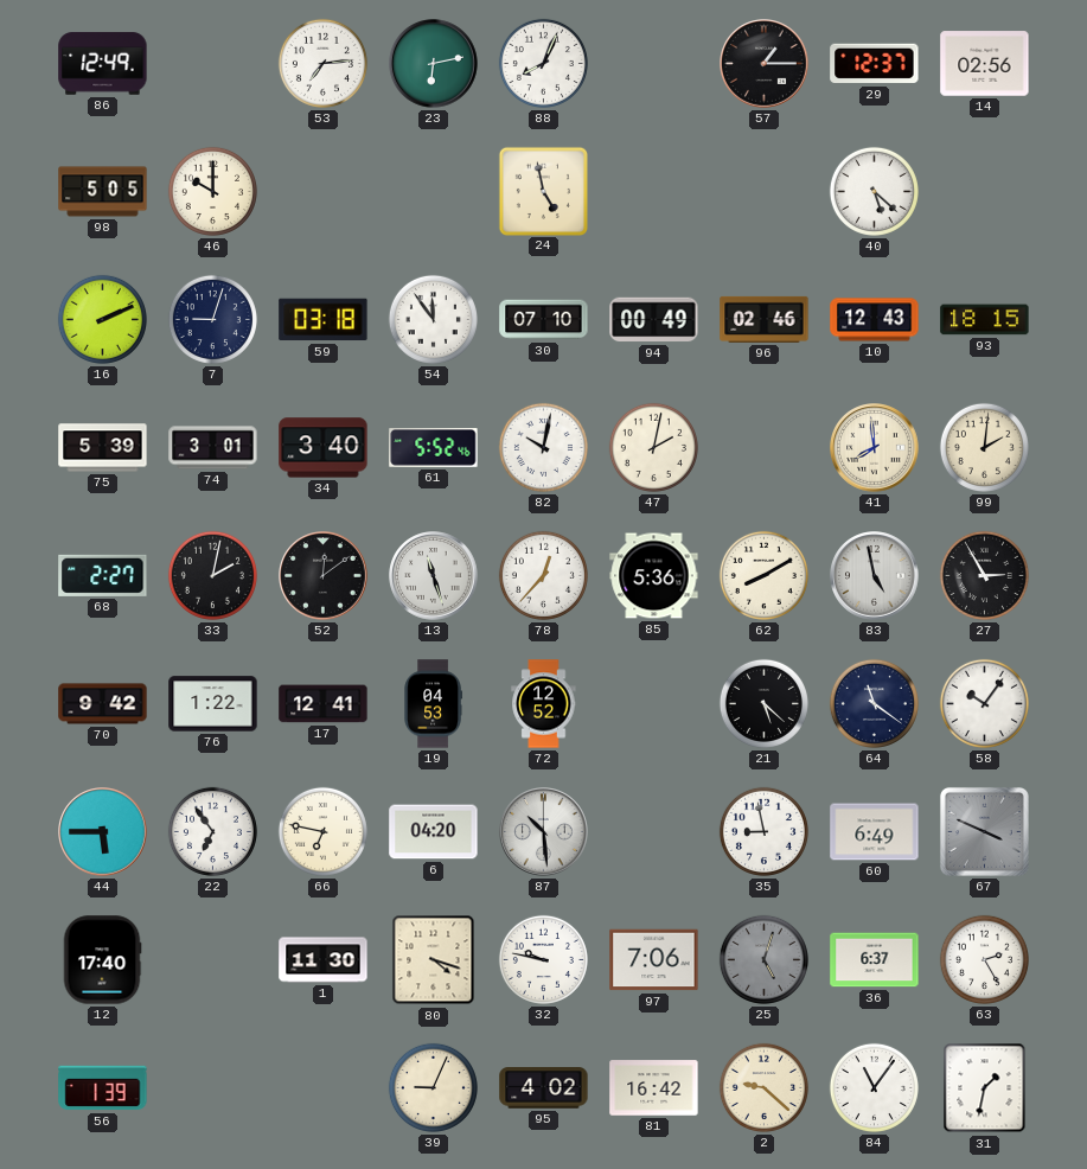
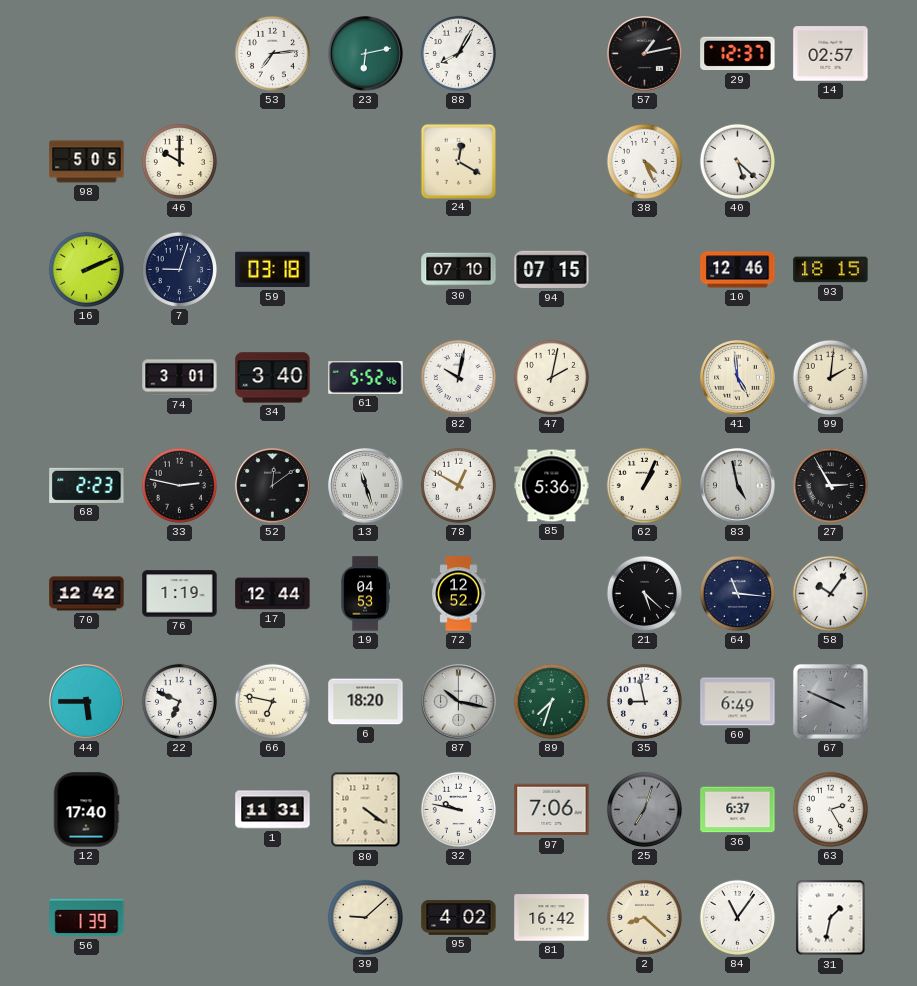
86: 12:49 -> none
88: 8:04 -> 8:05
57: 1:15 -> 1:13
14: 02:56 -> 02:57
24: 4:58 -> 12:20
38: none -> 4:26
54: 11:54 -> none
94: 00:49 -> 07:15
96: 02:46 -> none
10: 12:43 -> 12:46
75: 5:39 -> none
41: 7:59 -> 4:59
68: 2:27 -> 2:23
33: 2:02 -> 2:47
78: 12:37 -> 12:50
62: 8:10 -> 1:04
70: 9:42 -> 12:42
76: 1:22 -> 1:19
17: 12:41 -> 12:44
64: 11:21 -> 11:16
22: 6:54 -> 6:49
6: 04:20 -> 18:20
87: 10:29 -> 10:17
89: none -> 7:33
1: 11:30 -> 11:31
80: 4:18 -> 4:21
25: 5:03 -> 7:03
39: 9:04 -> 9:08
2: 9:22 -> 8:22
